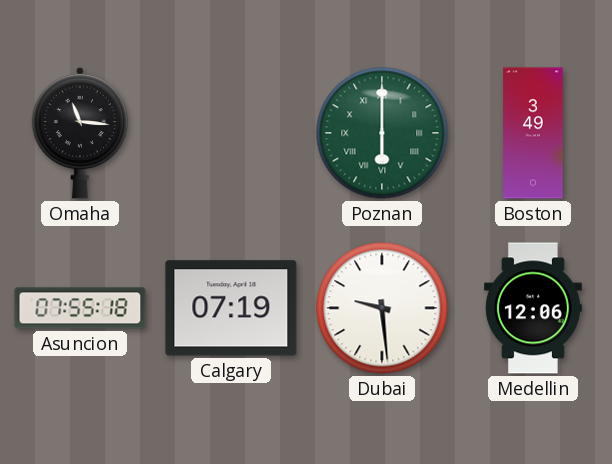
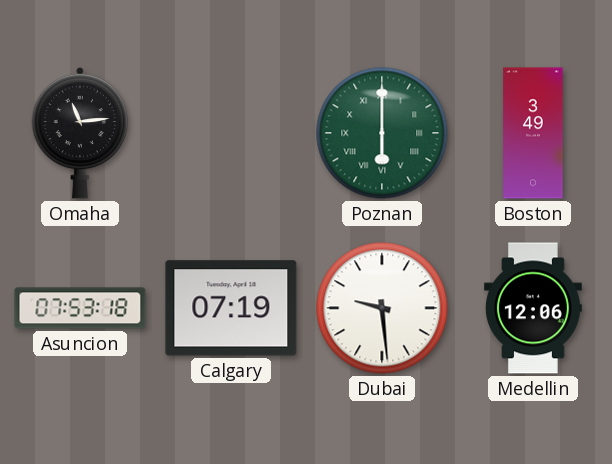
Omaha: 11:16 -> 11:14
Asuncion: 07:55 -> 07:53
